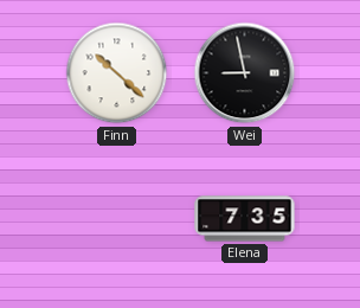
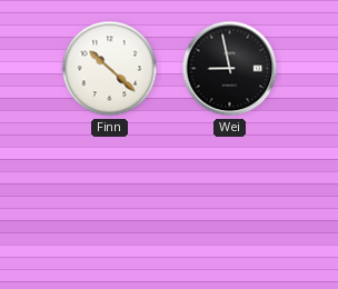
Elena: 7:35 -> none
